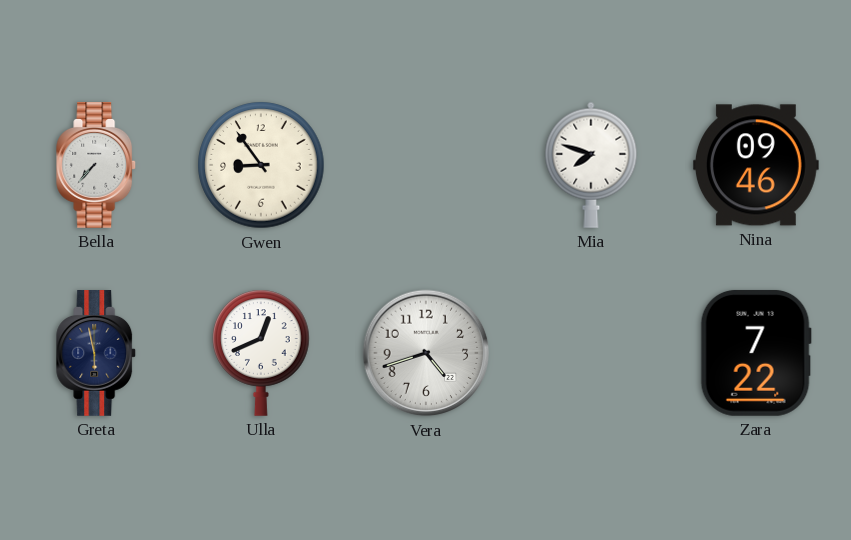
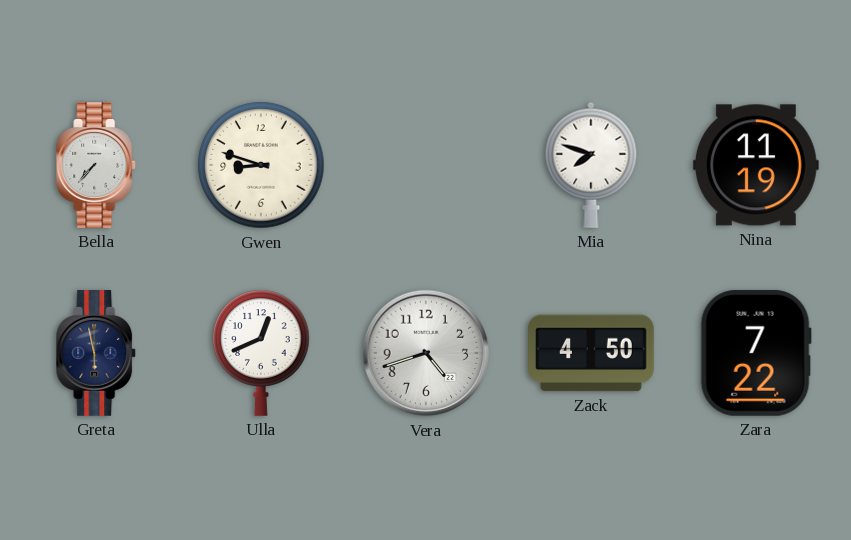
Gwen: 8:54 -> 8:48
Nina: 09:46 -> 11:19
Zack: none -> 4:50
